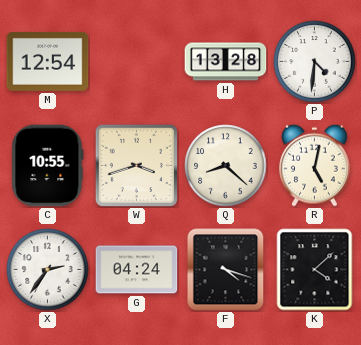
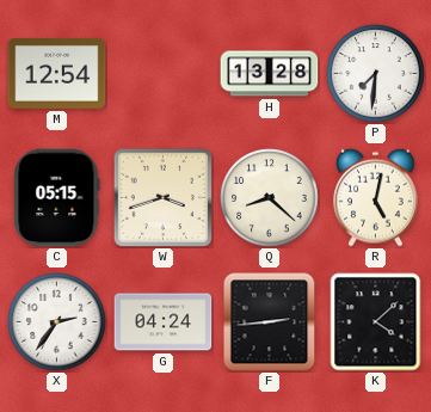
P: 4:31 -> 7:31
C: 10:55 -> 05:15
F: 4:18 -> 2:44
